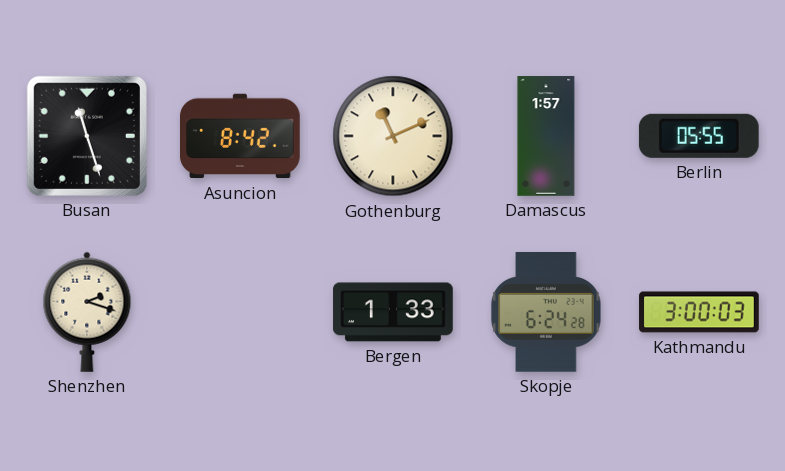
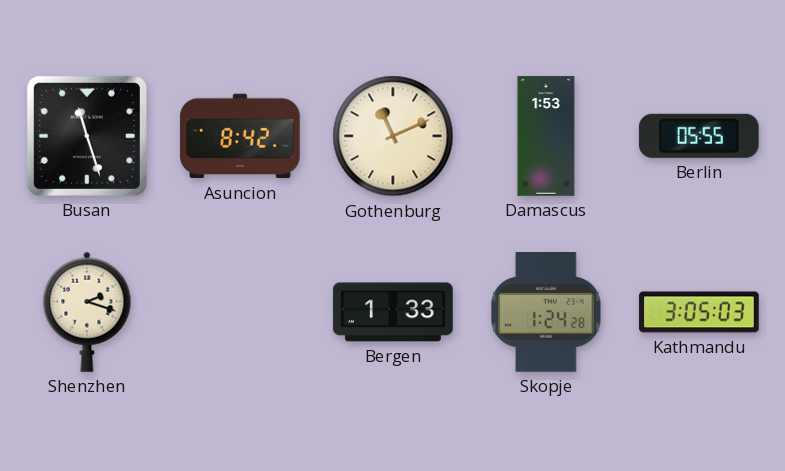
Damascus: 1:57 -> 1:53
Skopje: 6:24 -> 1:24
Kathmandu: 3:00 -> 3:05
